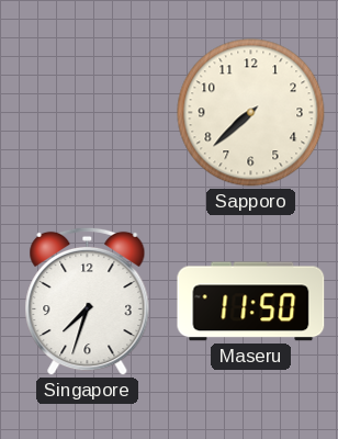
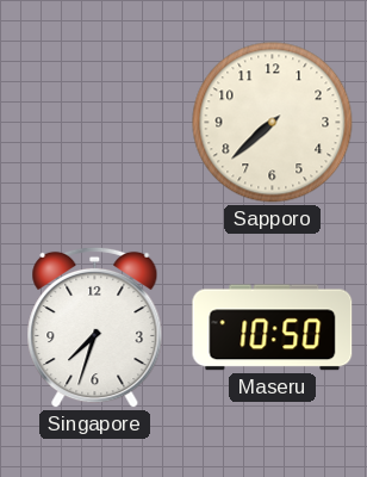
Maseru: 11:50 -> 10:50
